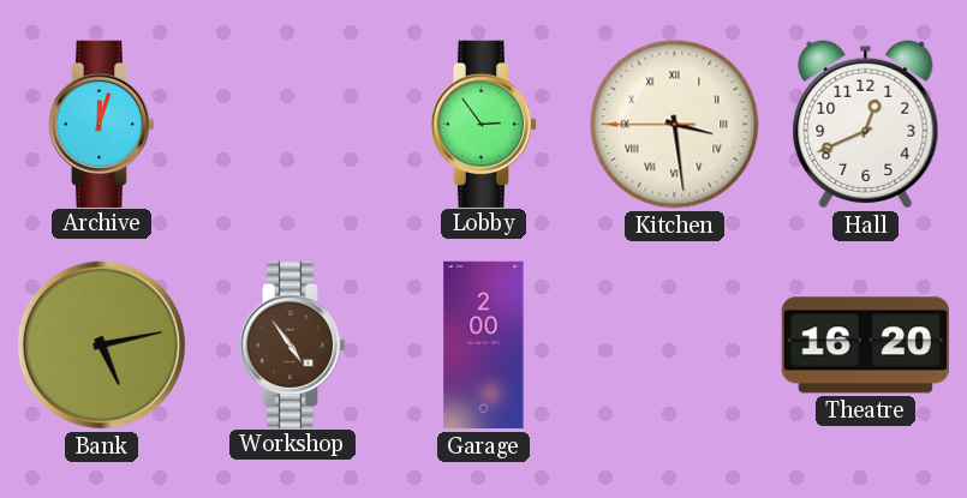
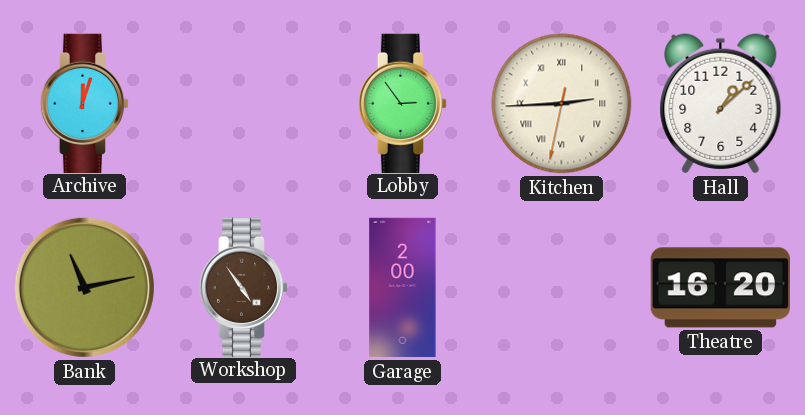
Kitchen: 3:28 -> 2:44
Hall: 12:41 -> 1:08
Bank: 5:13 -> 11:13
